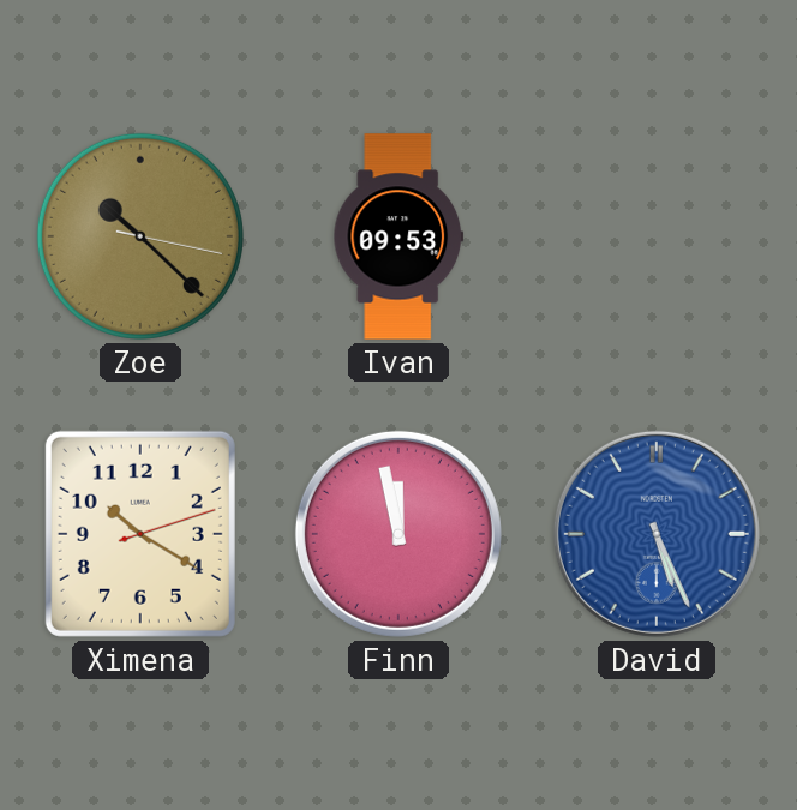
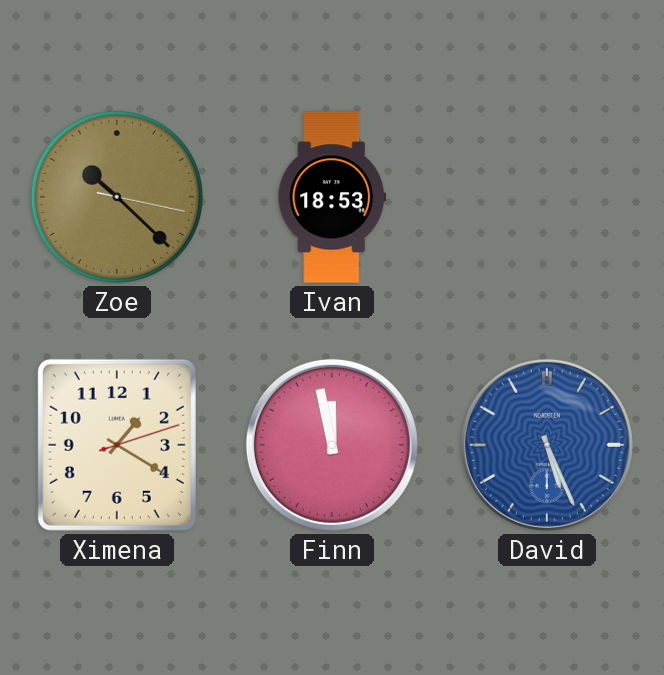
Ivan: 09:53 -> 18:53
Ximena: 10:20 -> 1:20
